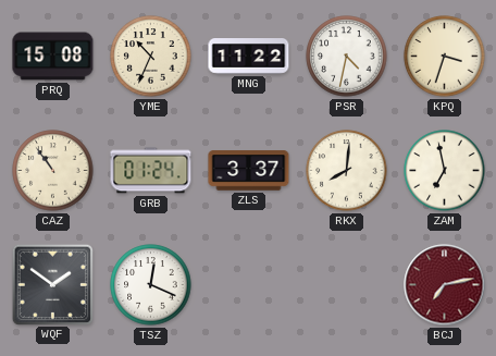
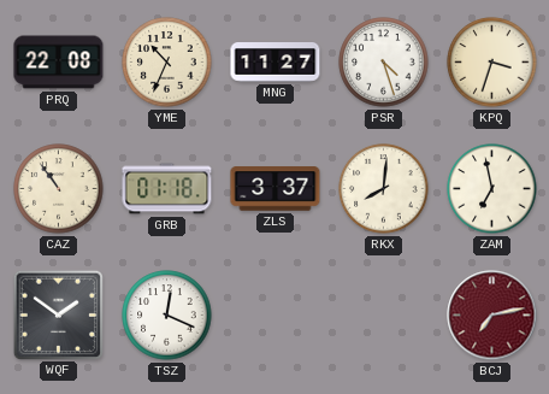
PRQ: 15:08 -> 22:08
MNG: 11:22 -> 11:27
PSR: 4:32 -> 4:27
GRB: 01:24 -> 01:18
